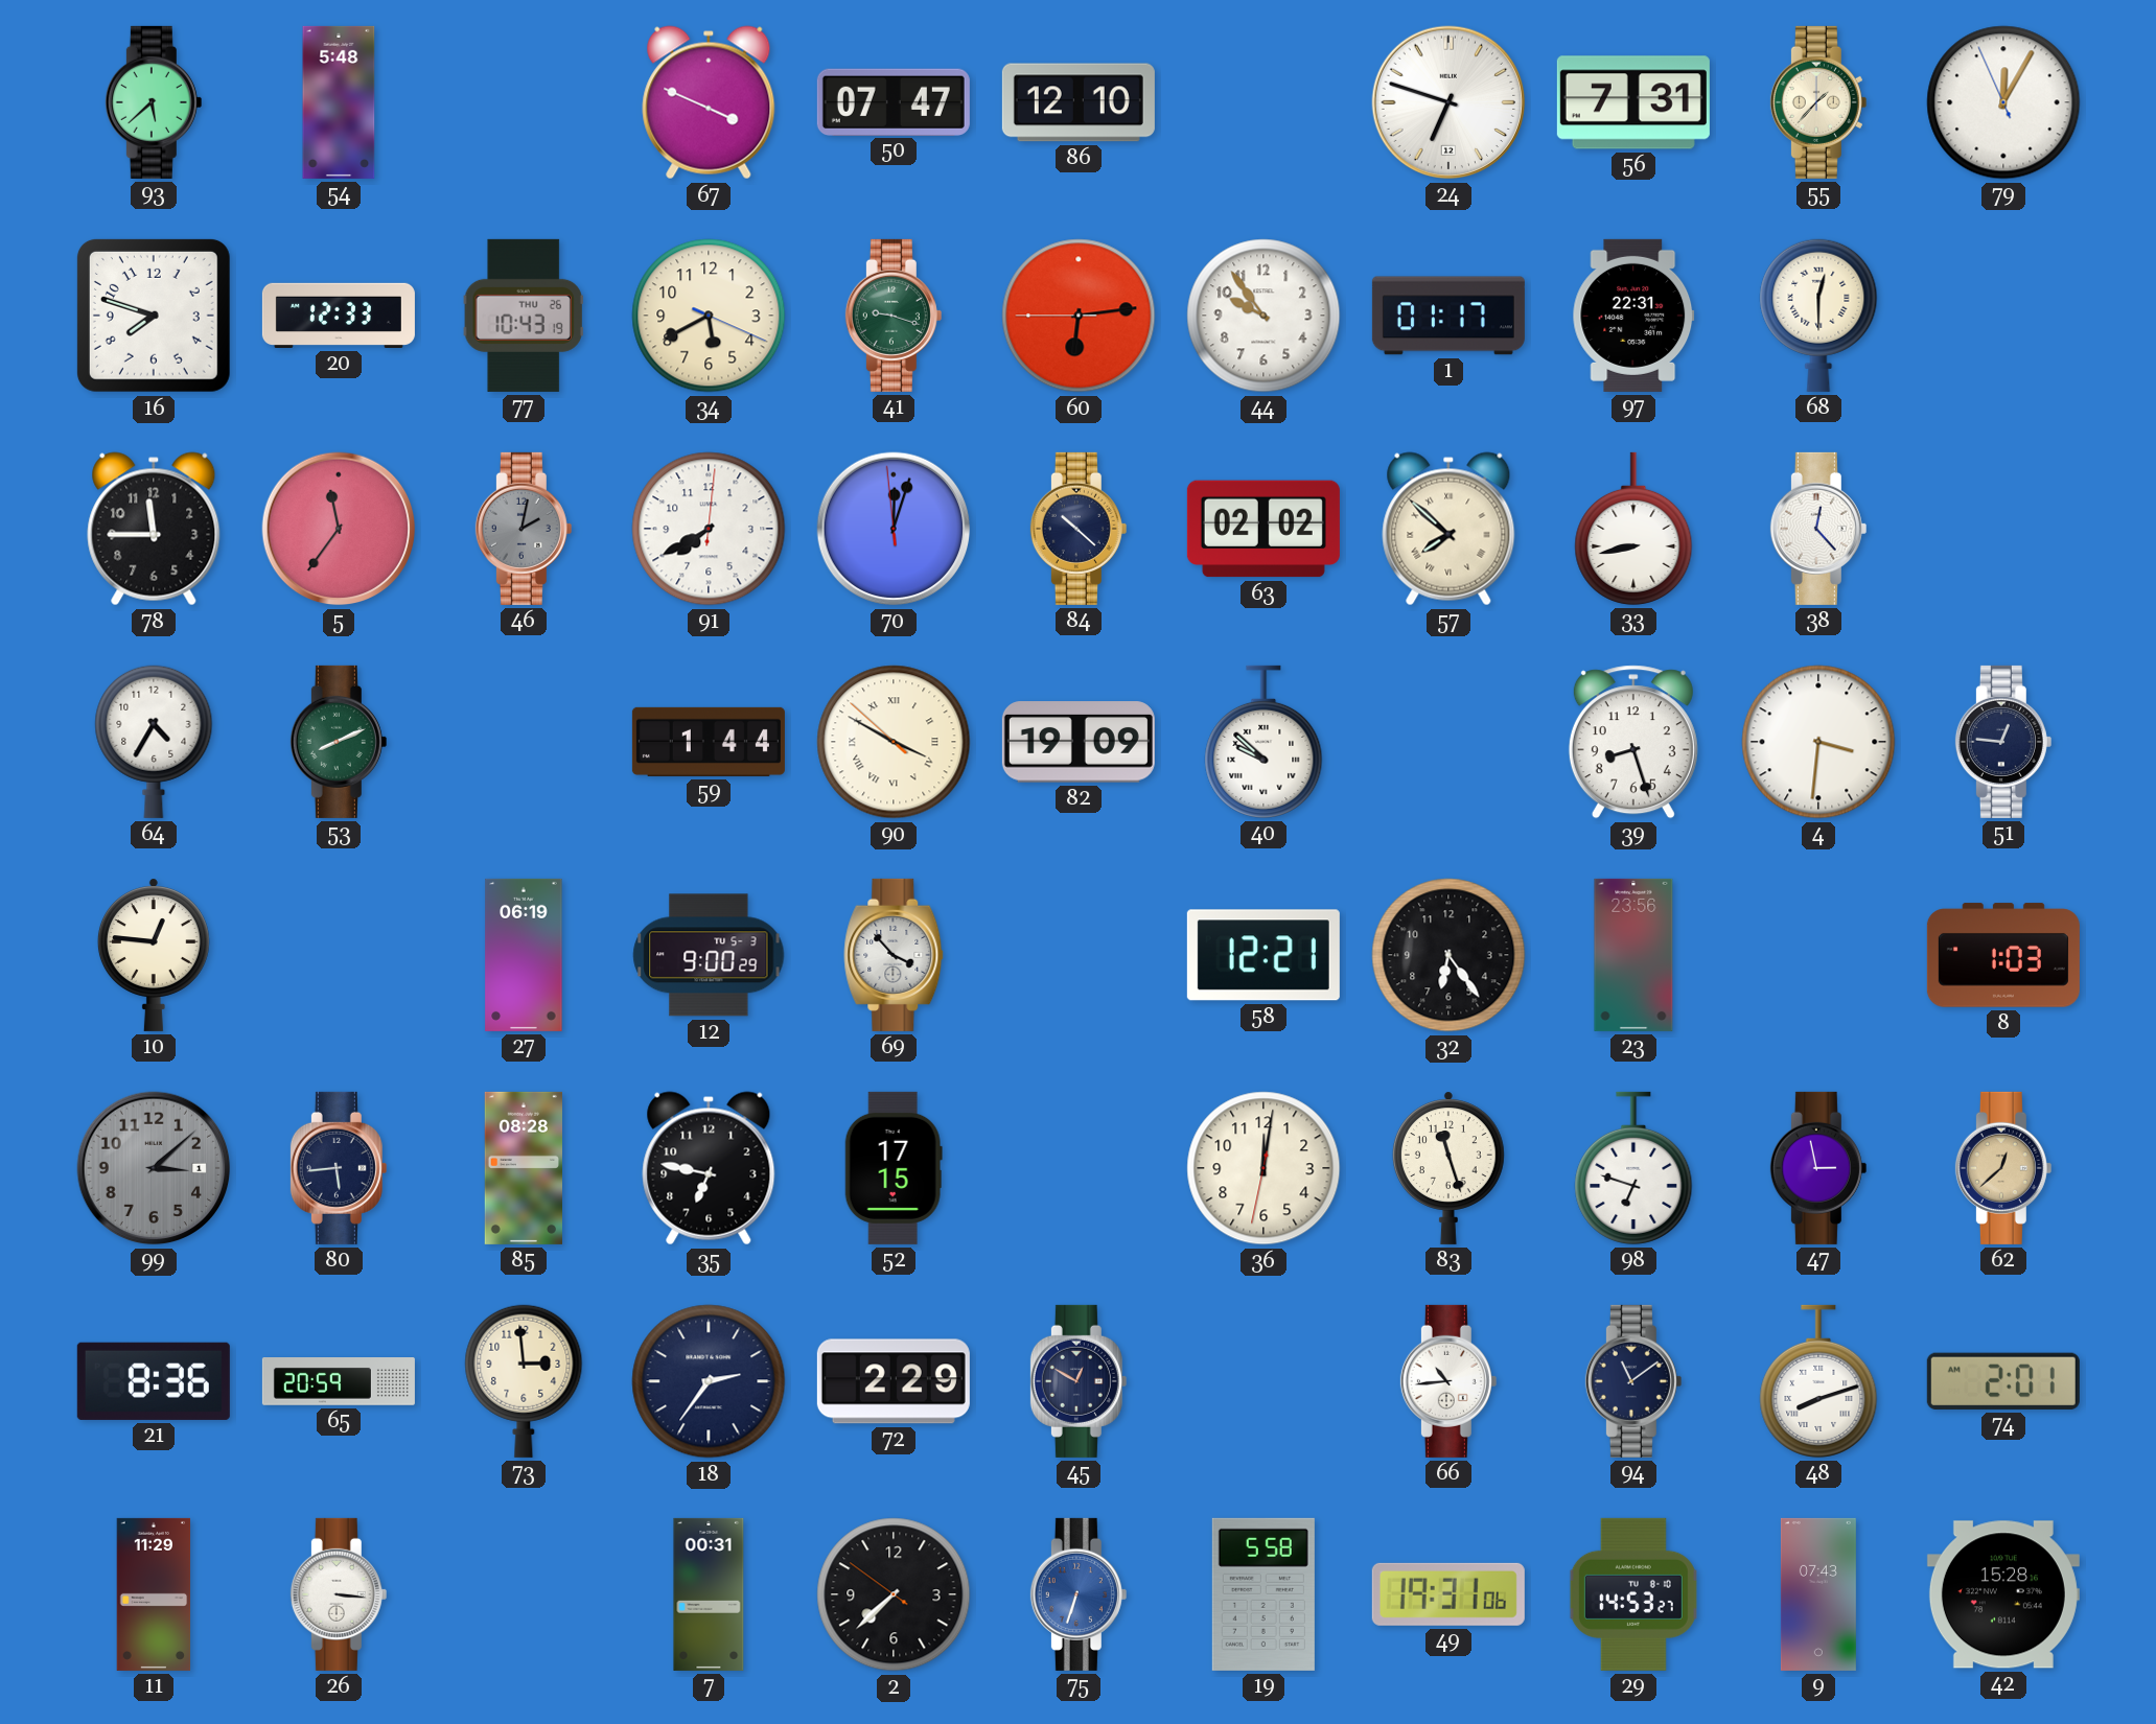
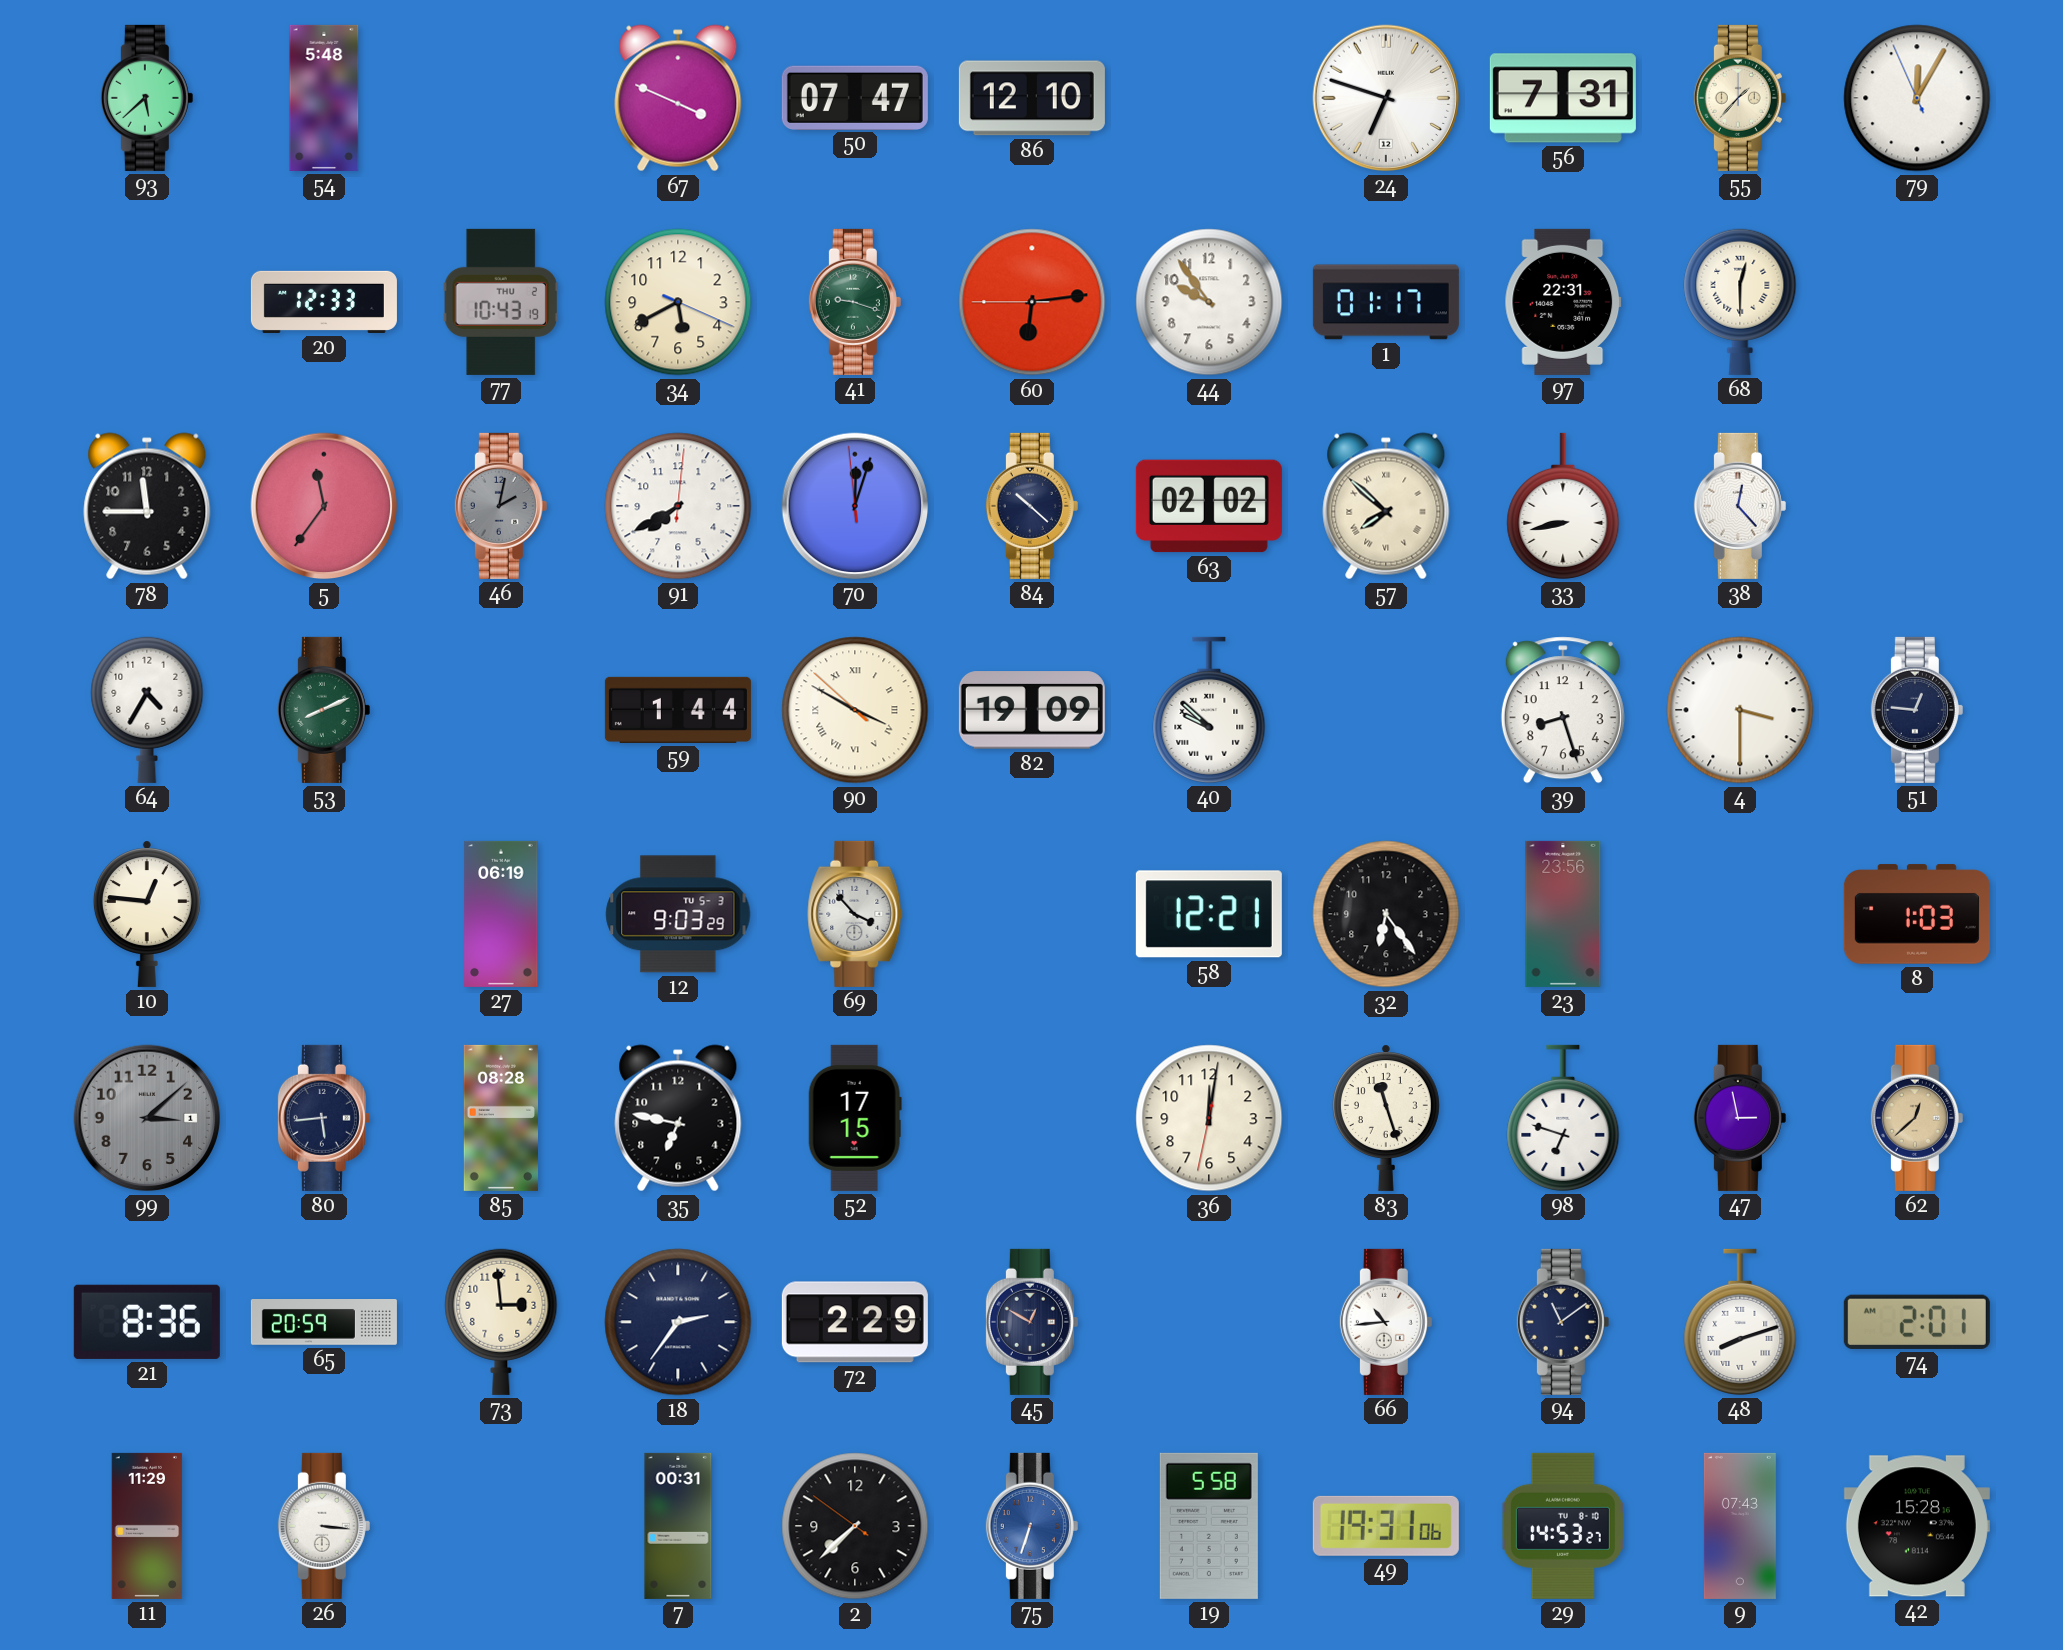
16: 7:48 -> none
77 date: THU 26 -> THU 2
4: 3:31 -> 3:30
12: 9:00 -> 9:03
